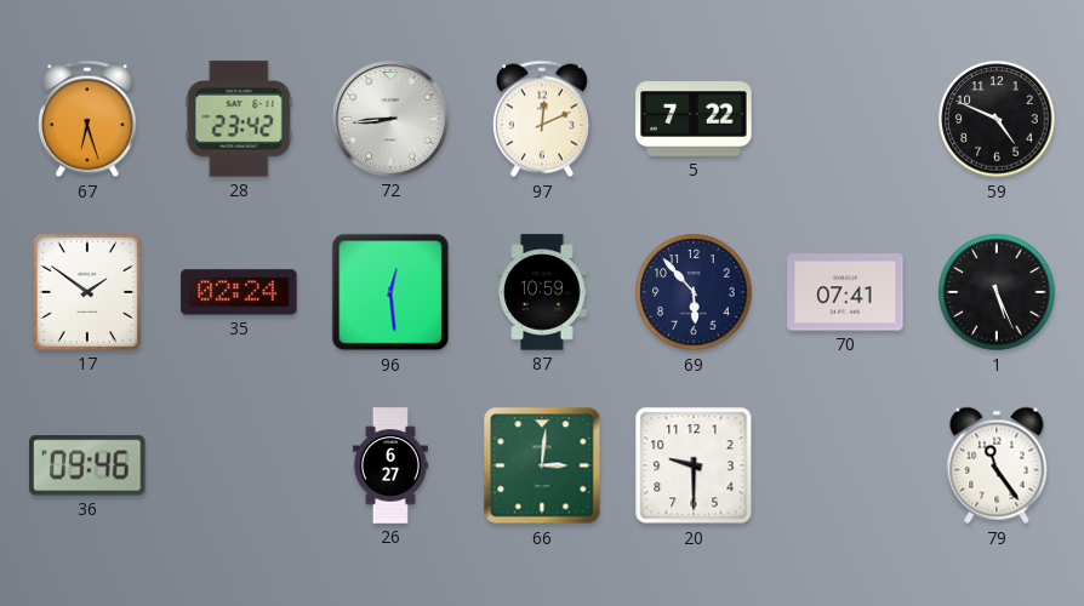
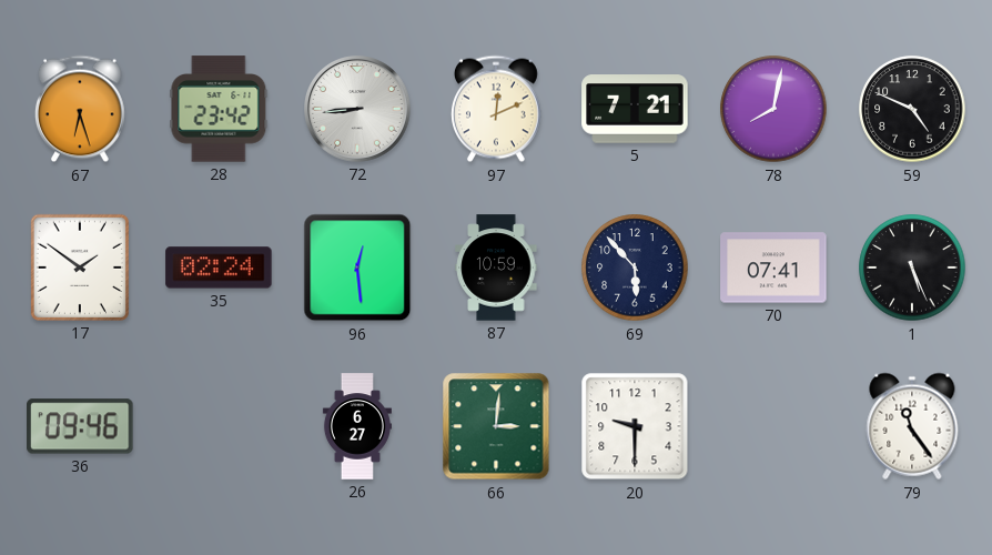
5: 7:22 -> 7:21
78: none -> 8:02
